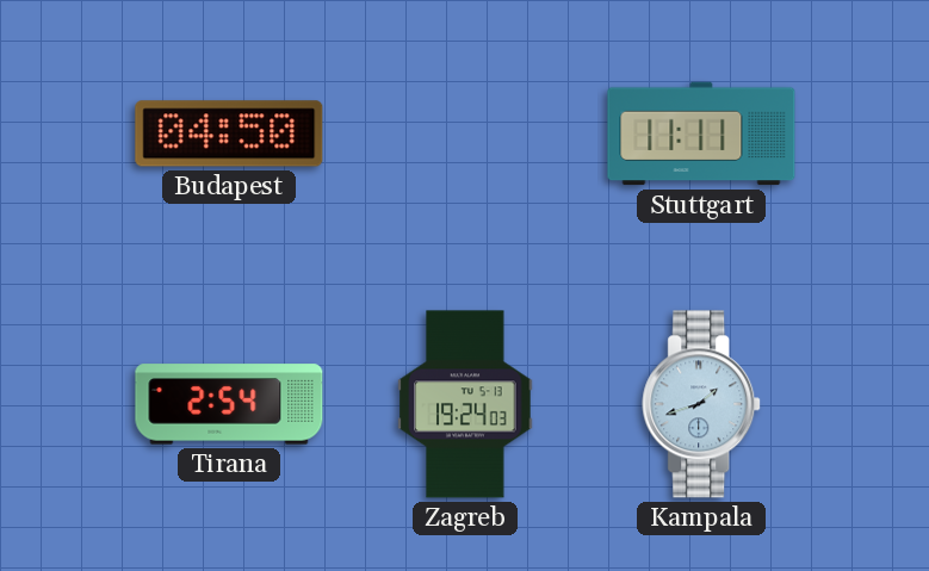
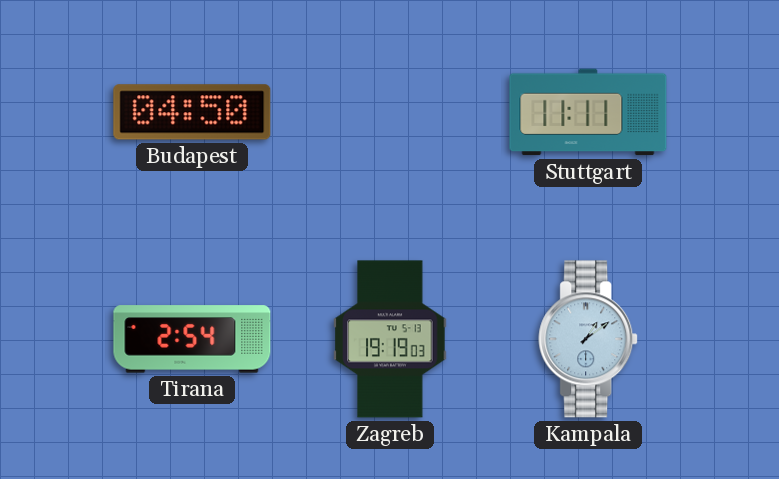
Zagreb: 19:24 -> 19:19
Kampala: 1:42 -> 1:09
